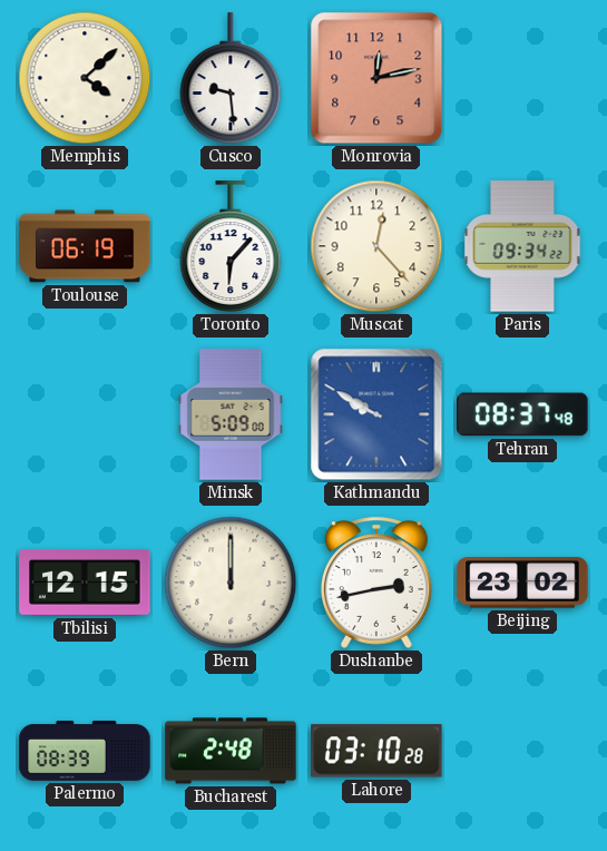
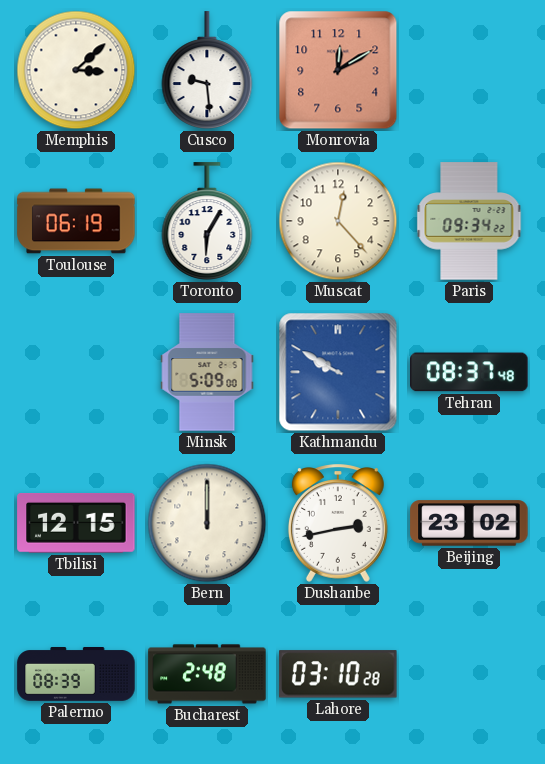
Memphis: 4:08 -> 3:08
Monrovia: 12:13 -> 12:10
Toronto: 6:07 -> 6:05
